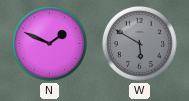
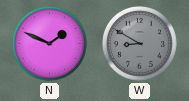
W: 5:50 -> 8:50
